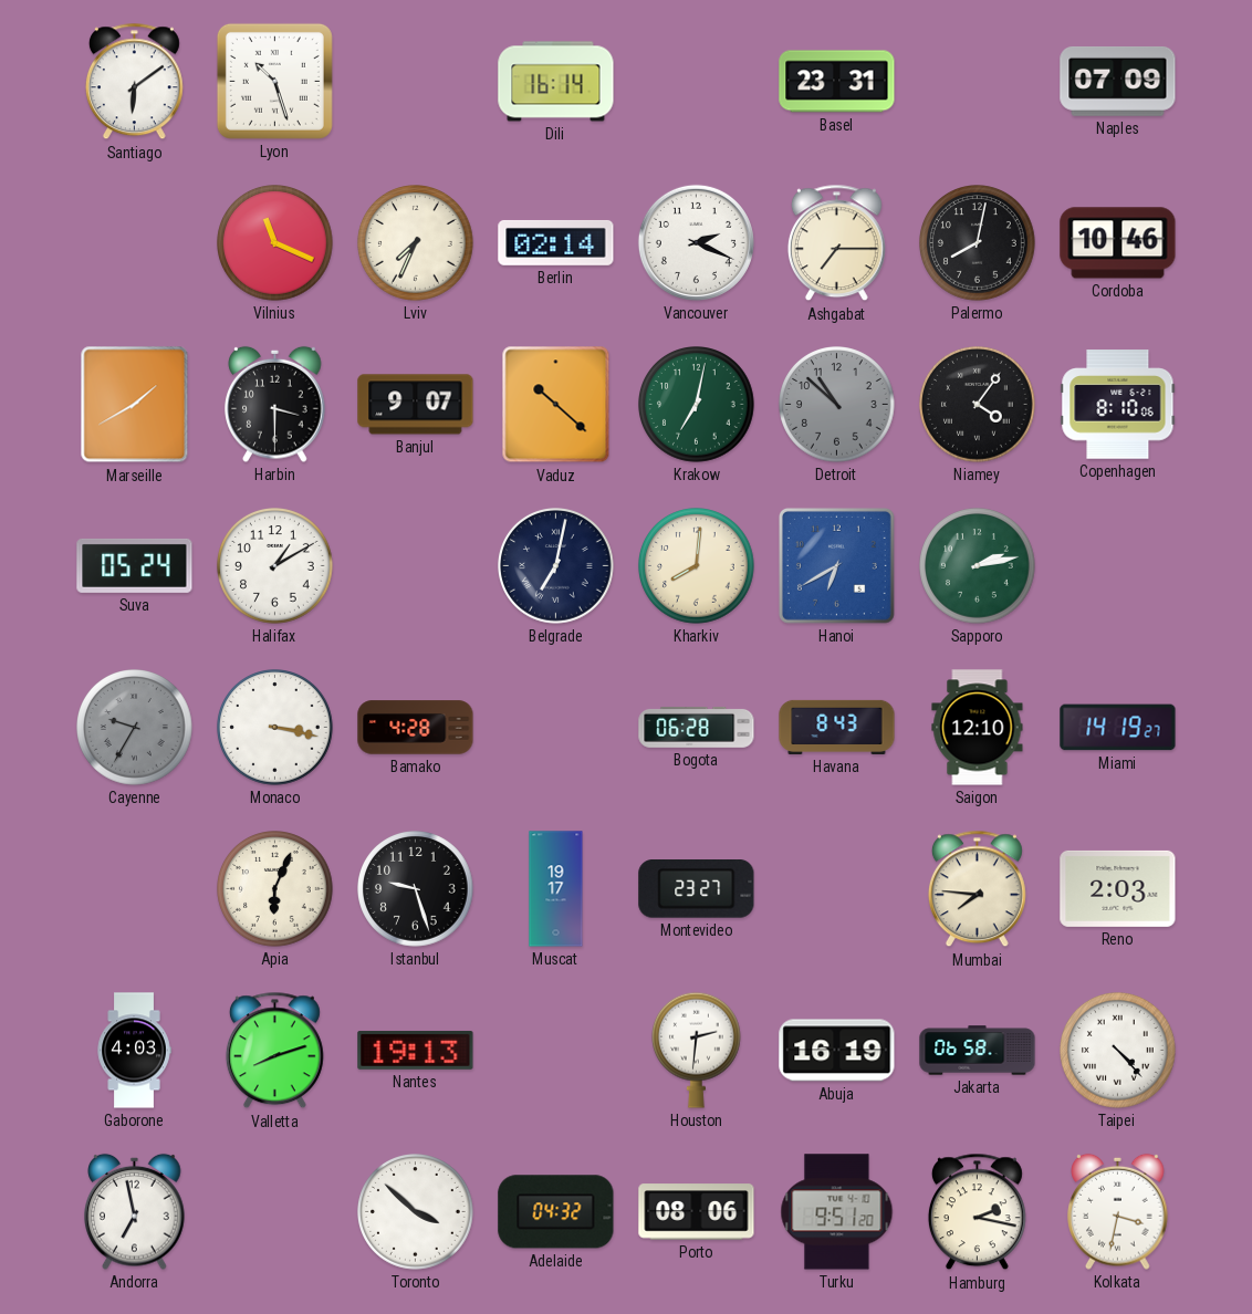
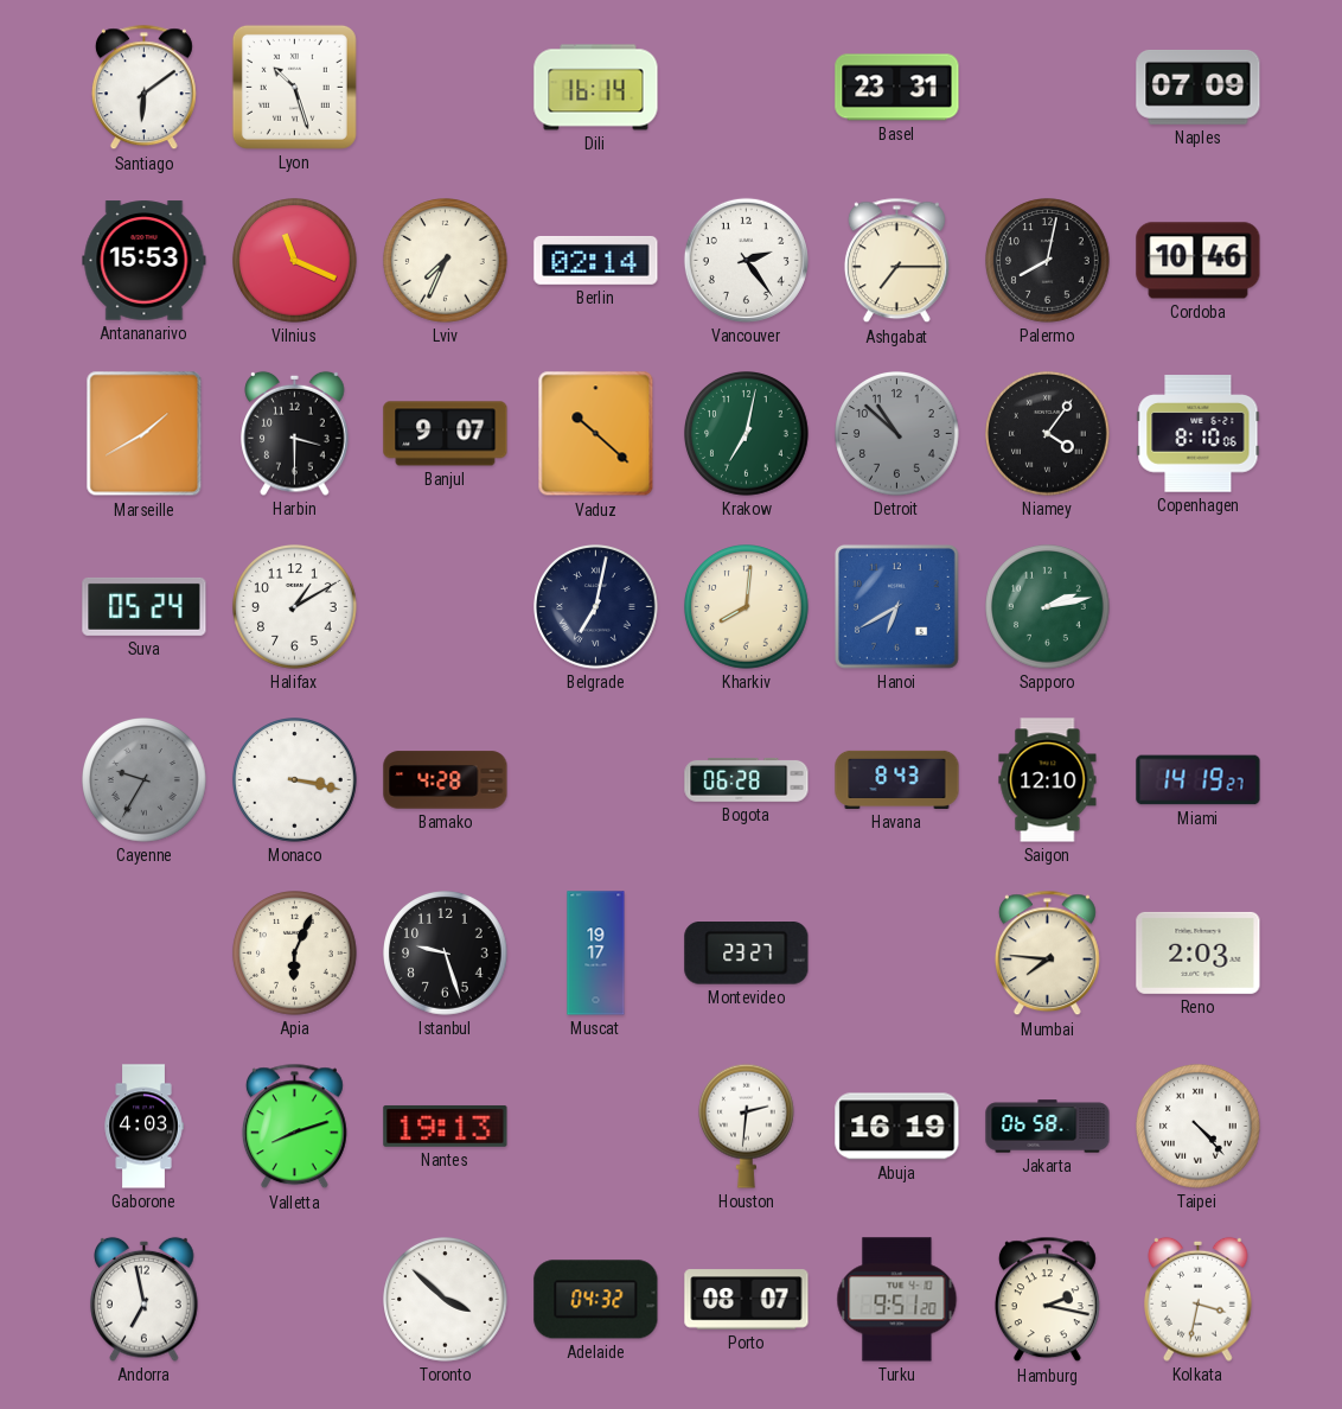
Antananarivo: none -> 15:53
Vancouver: 2:19 -> 2:24
Porto: 08:06 -> 08:07
